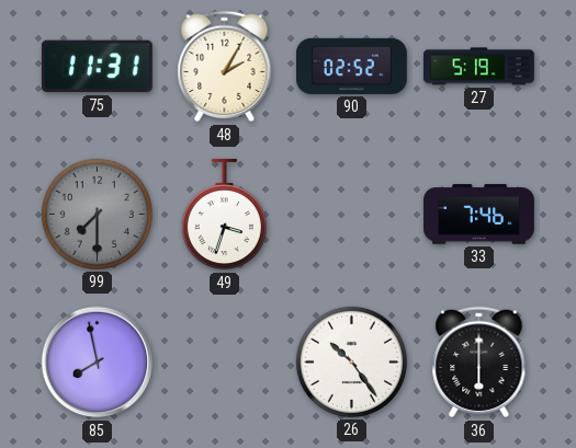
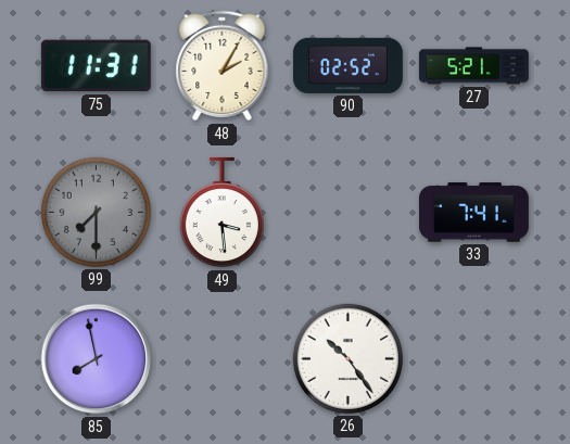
27: 5:19 -> 5:21
49: 3:33 -> 3:29
33: 7:46 -> 7:41
36: 6:00 -> none
